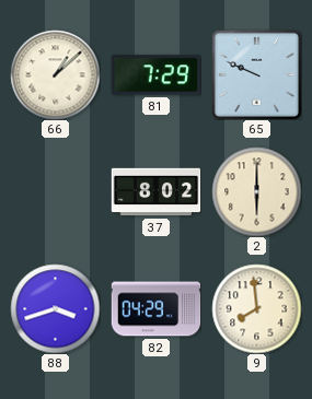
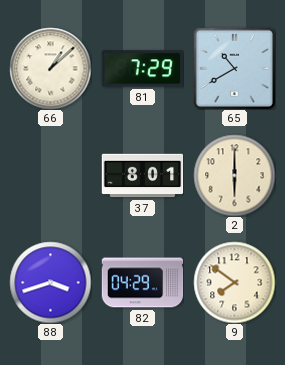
65: 9:49 -> 10:40
37: 8:02 -> 8:01
9: 7:59 -> 7:51
